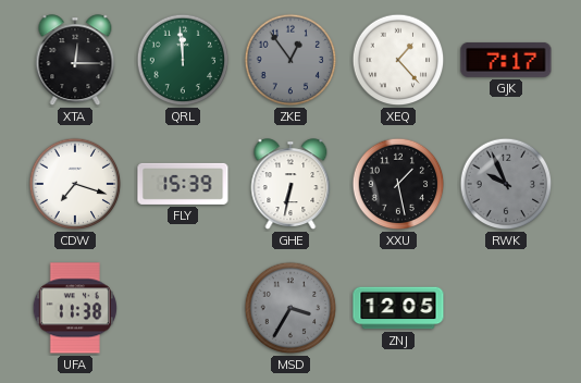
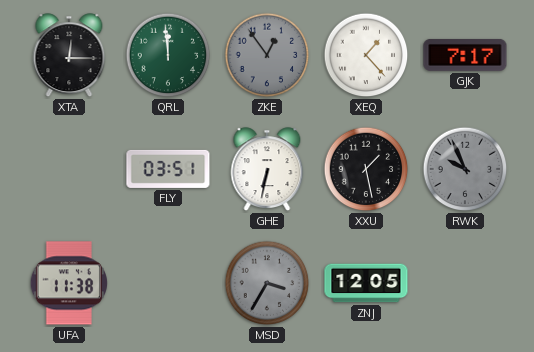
CDW: 7:18 -> none
FLY: 15:39 -> 03:51
